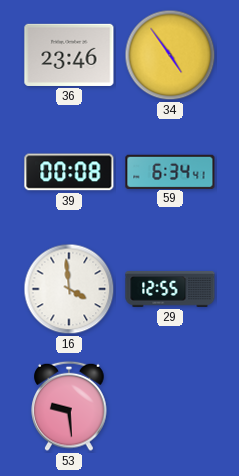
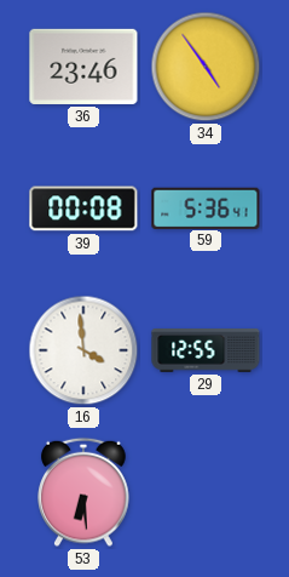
59: 6:34 -> 5:36
53: 9:29 -> 6:29
